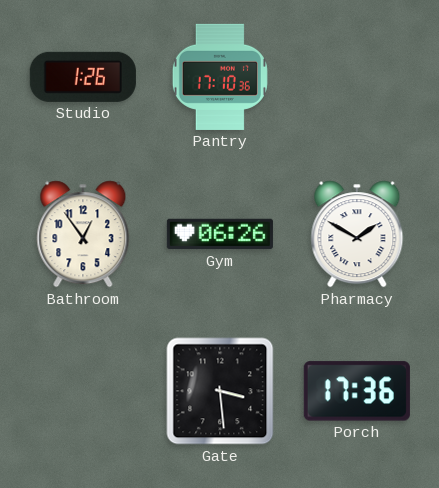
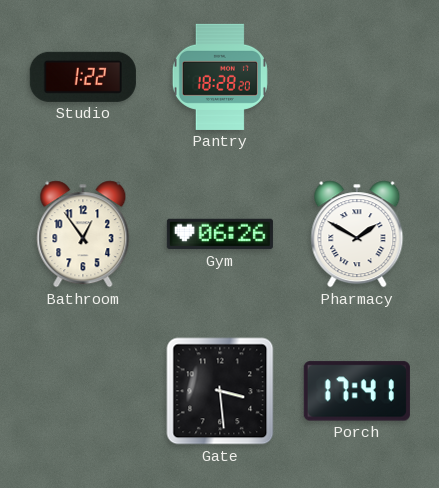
Studio: 1:26 -> 1:22
Pantry: 17:10 -> 18:28
Porch: 17:36 -> 17:41
